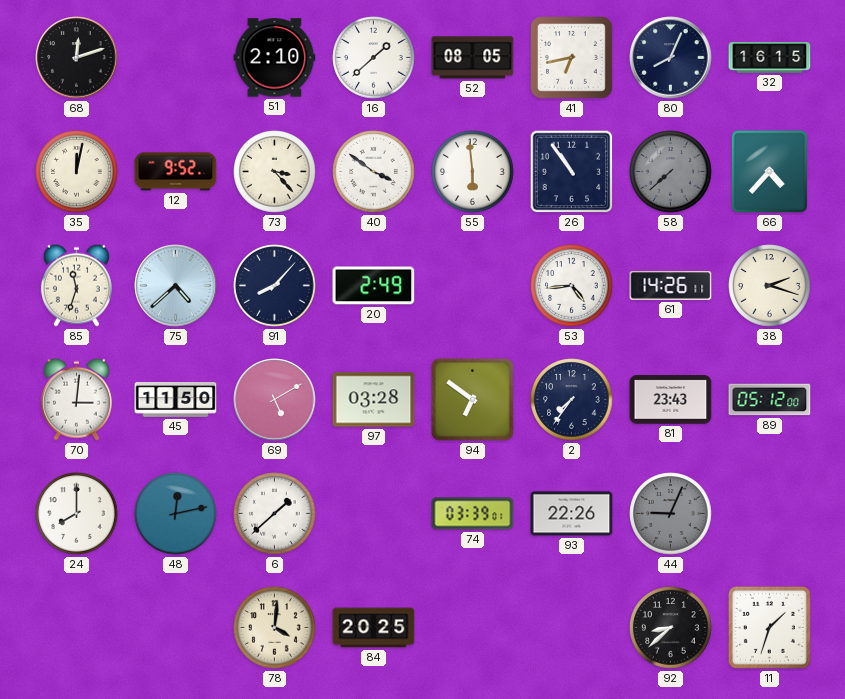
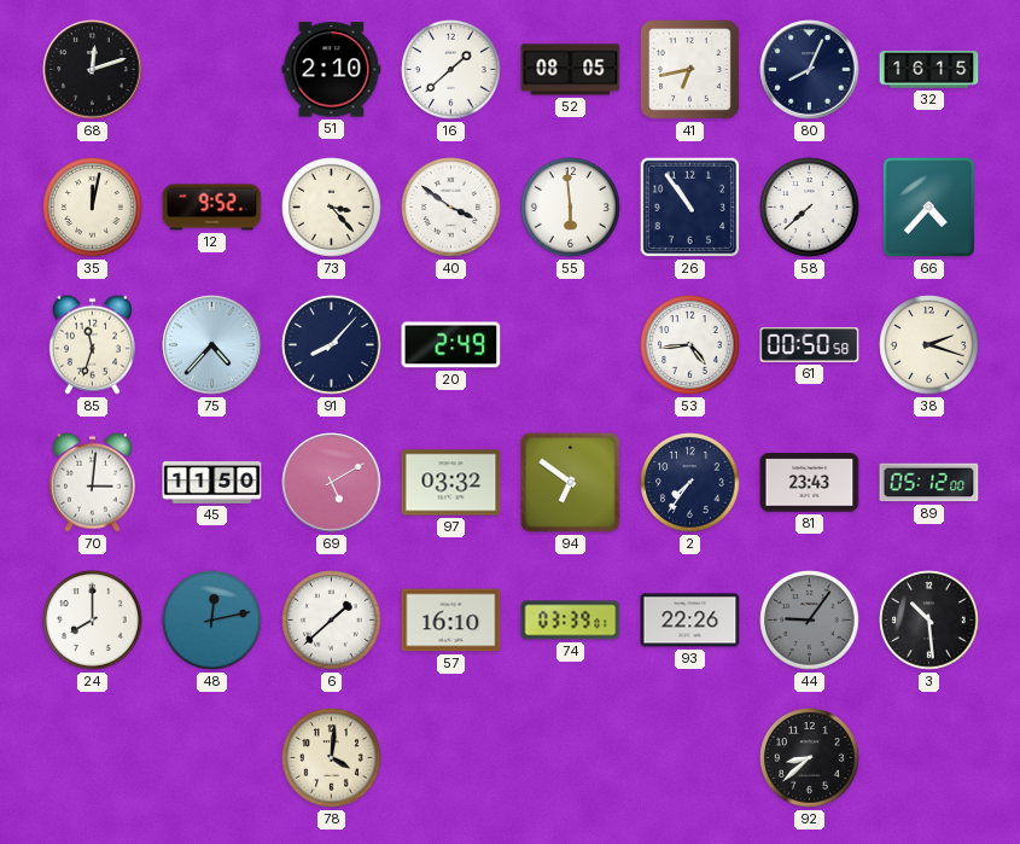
58 dial: grey -> white
75: 4:38 -> 4:37
61: 14:26 -> 00:50
97: 03:28 -> 03:32
57: none -> 16:10
44: 9:04 -> 9:06
3: none -> 10:29
84: 20:25 -> none
11: 1:33 -> none
